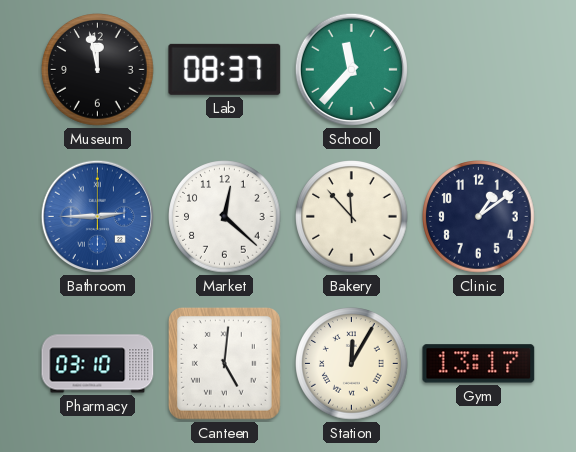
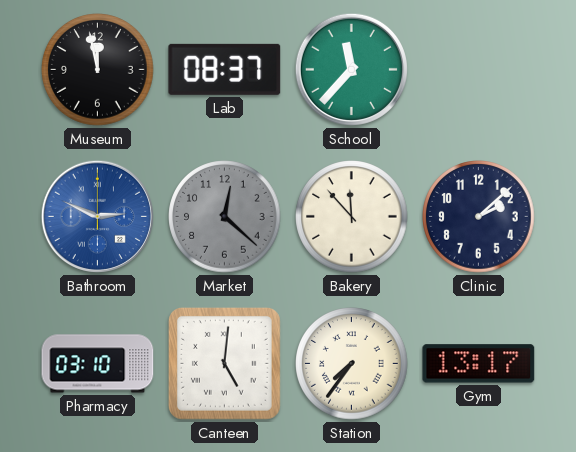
Bathroom: 2:45 -> 2:49
Market dial: white -> grey
Clinic: 1:09 -> 2:08
Station: 12:05 -> 7:36
